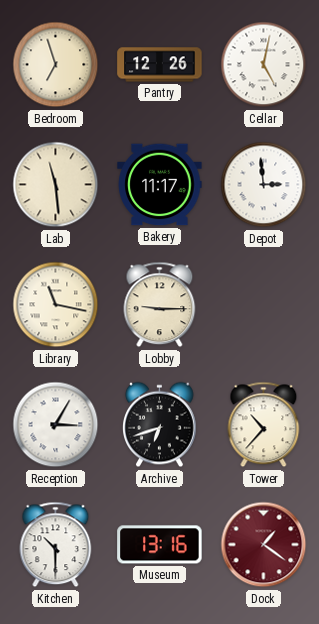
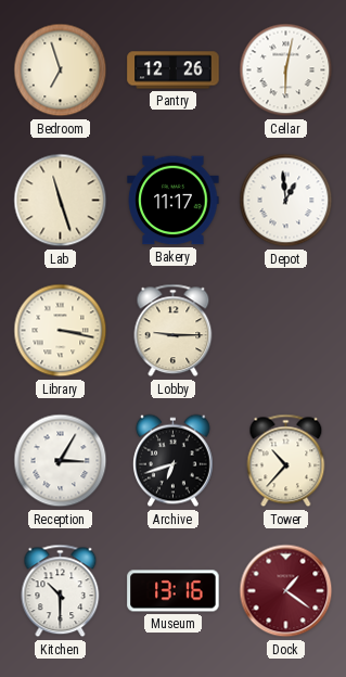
Cellar: 5:02 -> 6:02
Lab: 11:29 -> 11:27
Depot: 2:59 -> 12:59
Library: 11:17 -> 3:17
